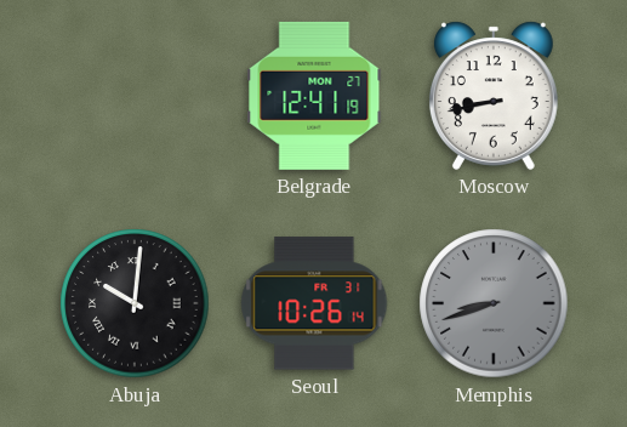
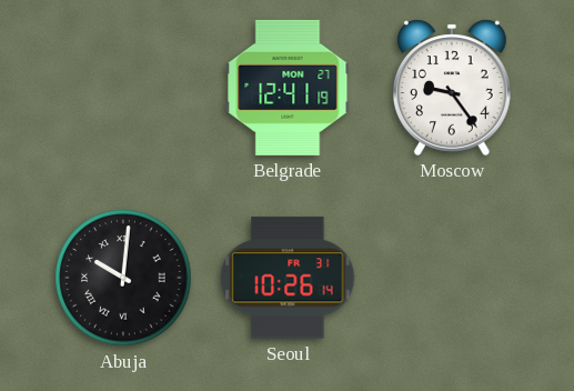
Moscow: 8:43 -> 9:24
Memphis: 8:42 -> none
